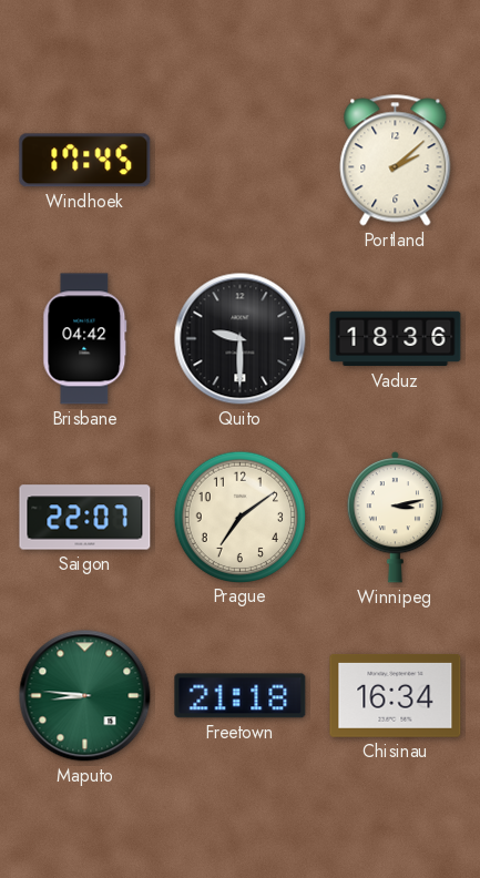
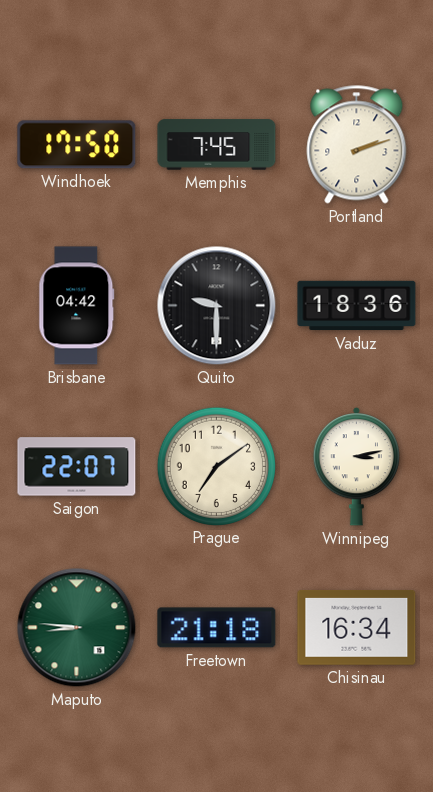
Windhoek: 17:45 -> 17:50
Memphis: none -> 7:45
Portland: 2:08 -> 2:12
